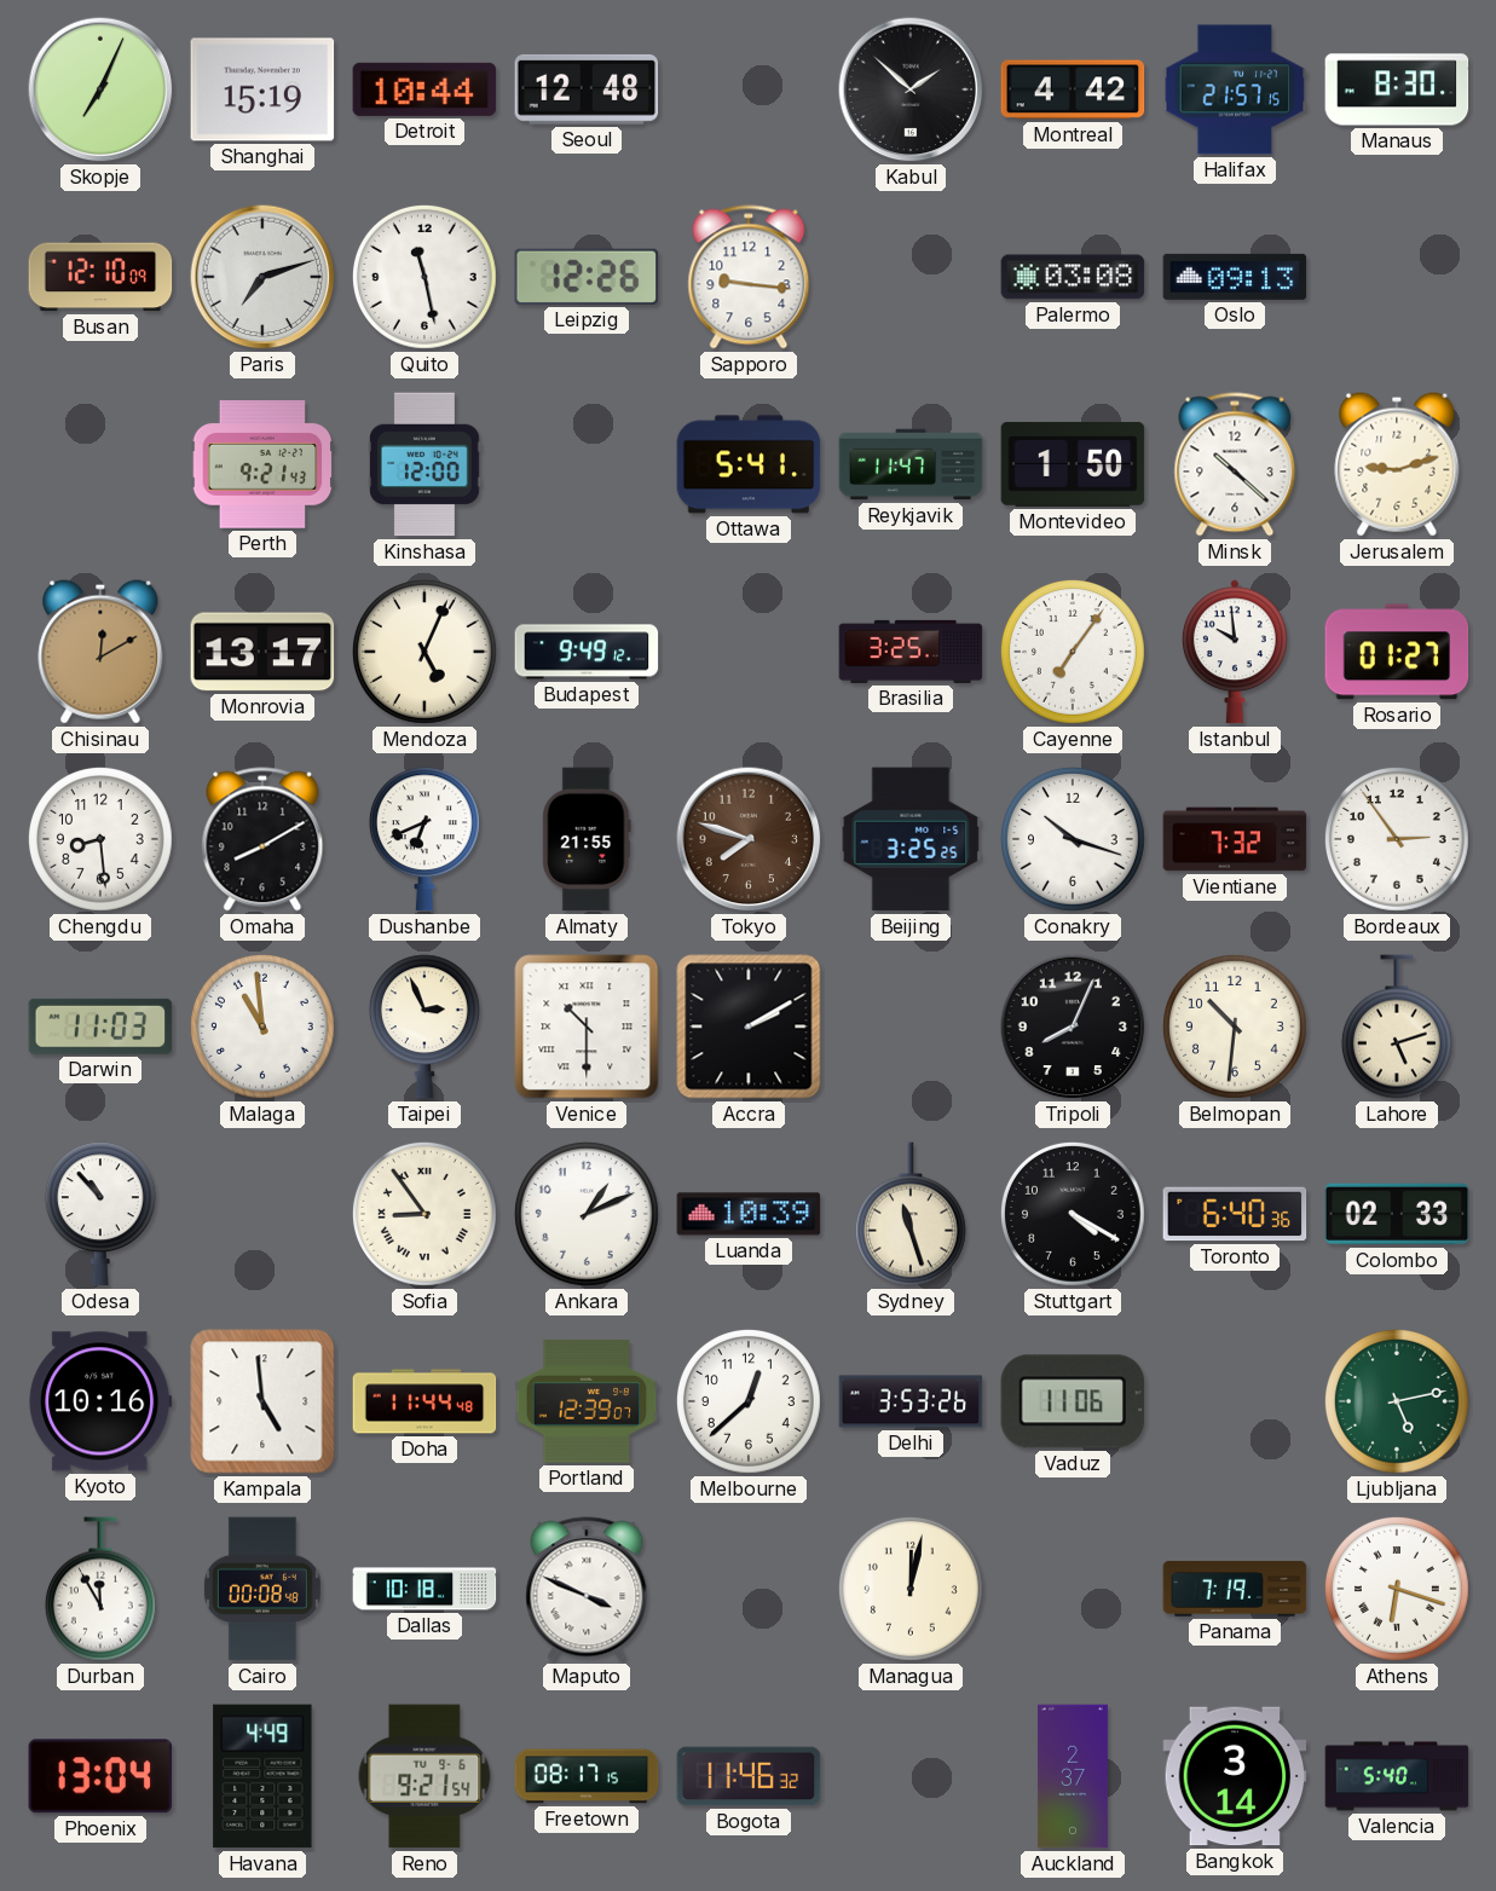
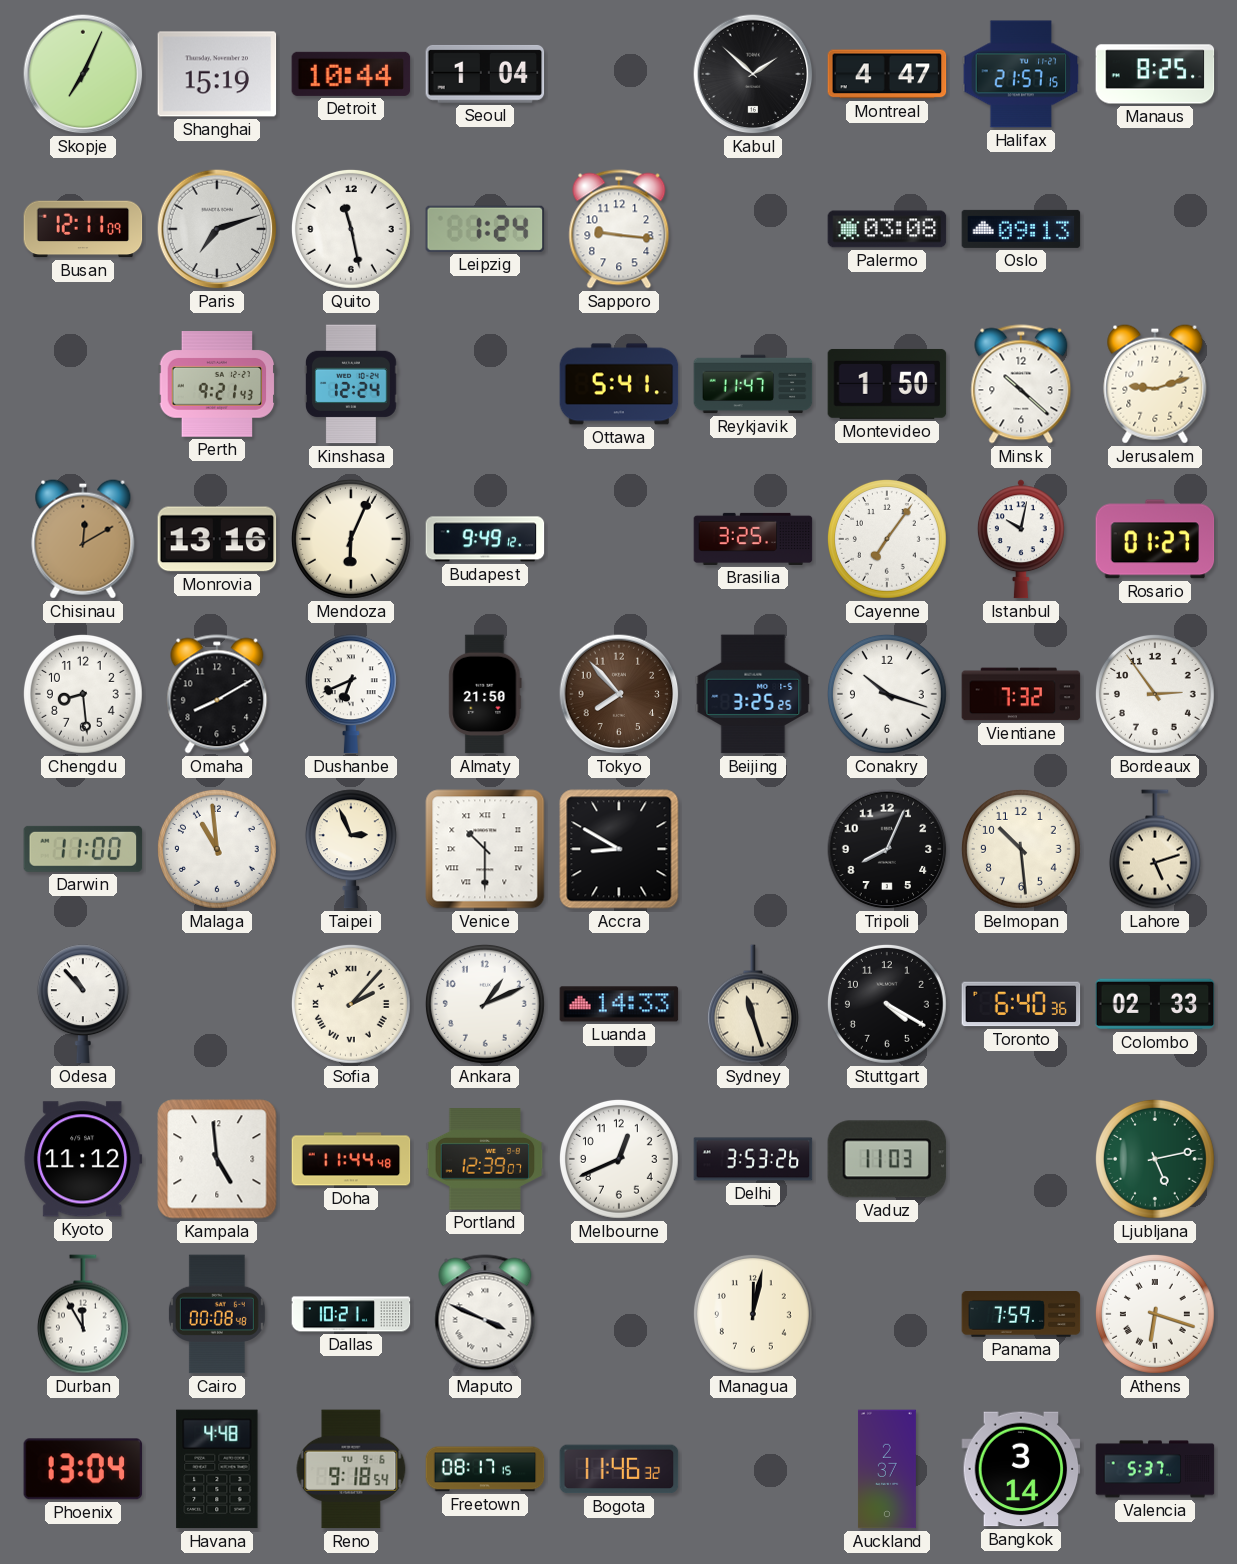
Seoul: 12:48 -> 1:04
Montreal: 4:42 -> 4:47
Manaus: 8:30 -> 8:25
Busan: 12:10 -> 12:11
Leipzig: 12:26 -> 1:24
Kinshasa: 12:00 -> 12:24
Monrovia: 13:17 -> 13:16
Mendoza: 5:04 -> 6:04
Istanbul: 9:59 -> 10:02
Almaty: 21:55 -> 21:50
Tokyo: 7:48 -> 7:53
Darwin: 11:03 -> 11:00
Accra: 2:10 -> 8:50
Belmopan: 10:31 -> 10:29
Sofia: 8:54 -> 2:07
Luanda: 10:39 -> 14:33
Kyoto: 10:16 -> 11:12
Melbourne: 12:38 -> 12:41
Vaduz: 11:06 -> 11:03
Dallas: 10:18 -> 10:21
Panama: 7:19 -> 7:59
Havana: 4:49 -> 4:48
Reno: 9:21 -> 9:18
Valencia: 5:40 -> 5:37
